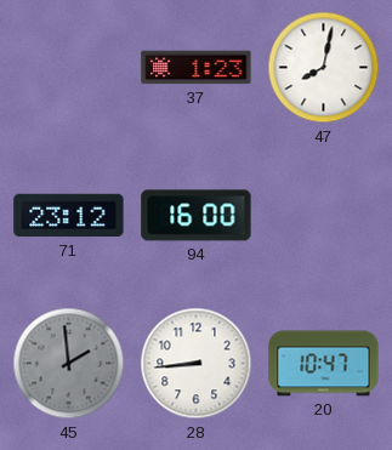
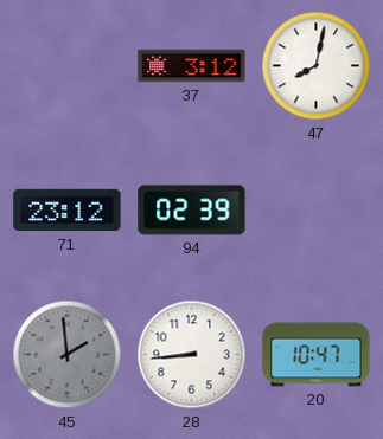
37: 1:23 -> 3:12
94: 16:00 -> 02:39
